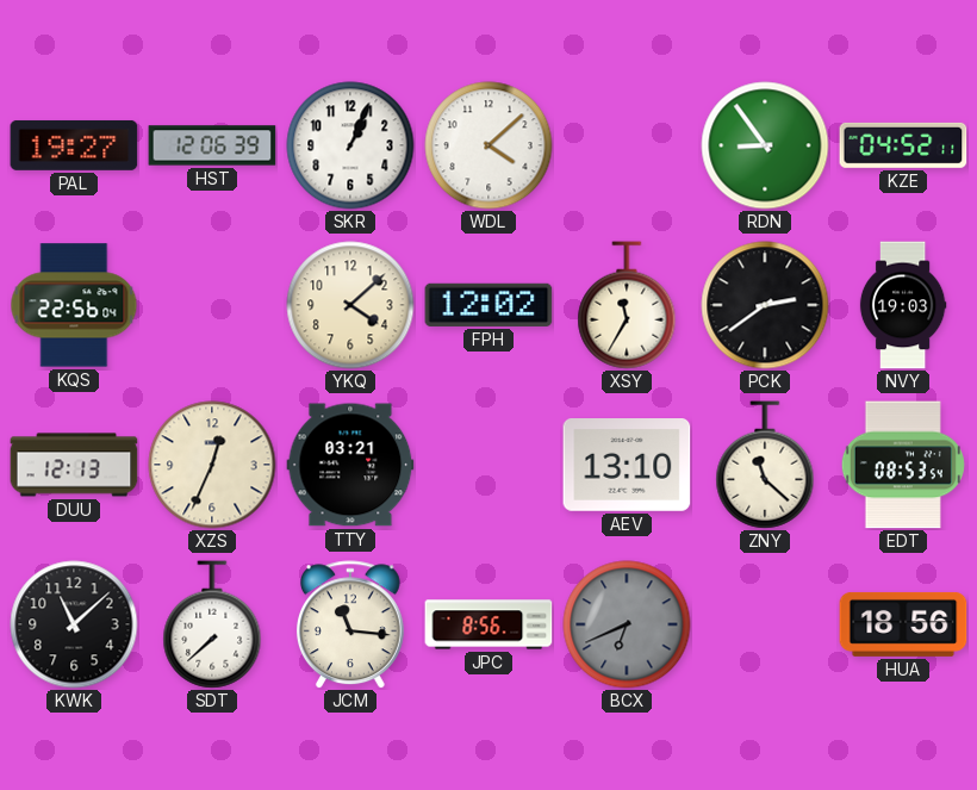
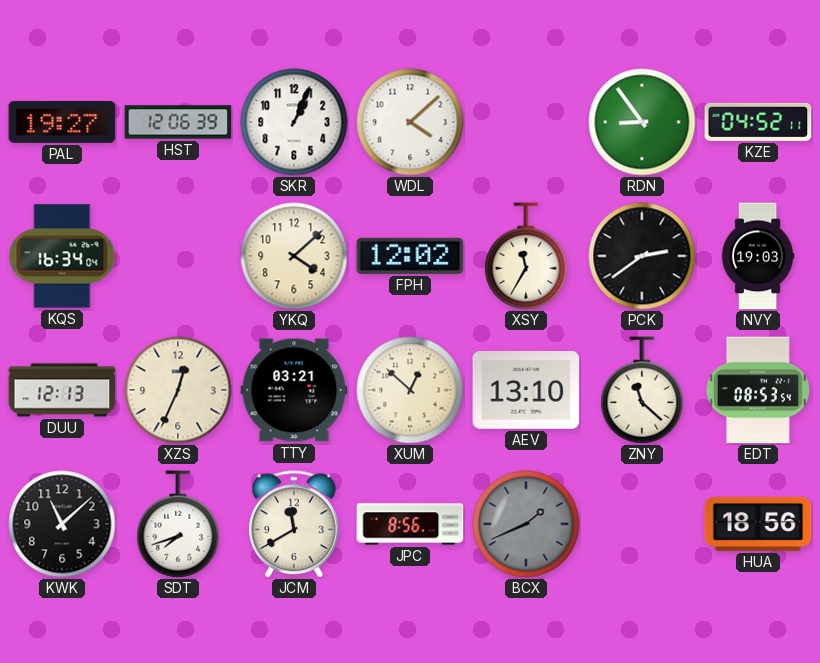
KQS: 22:56 -> 16:34
XUM: none -> 12:52
SDT: 7:38 -> 7:42
JCM: 11:16 -> 11:40
BCX: 6:41 -> 1:41
